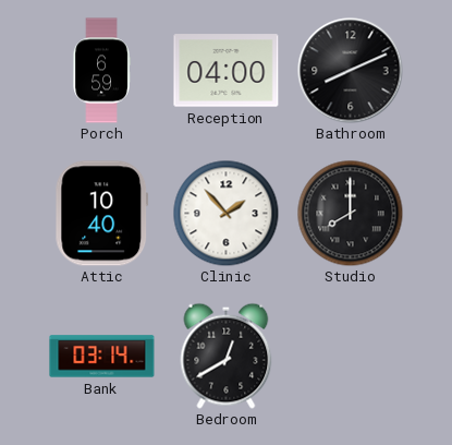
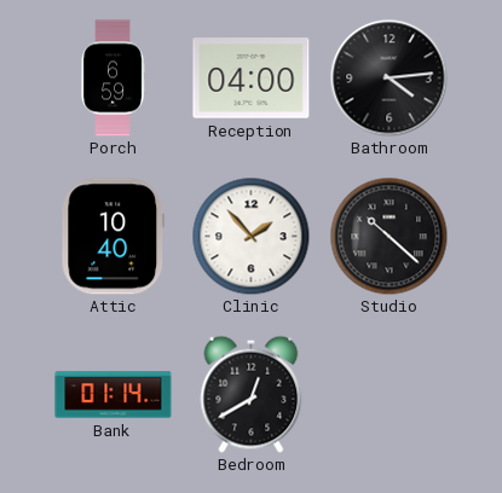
Bathroom: 8:11 -> 4:14
Studio: 8:00 -> 10:22
Bank: 03:14 -> 01:14
